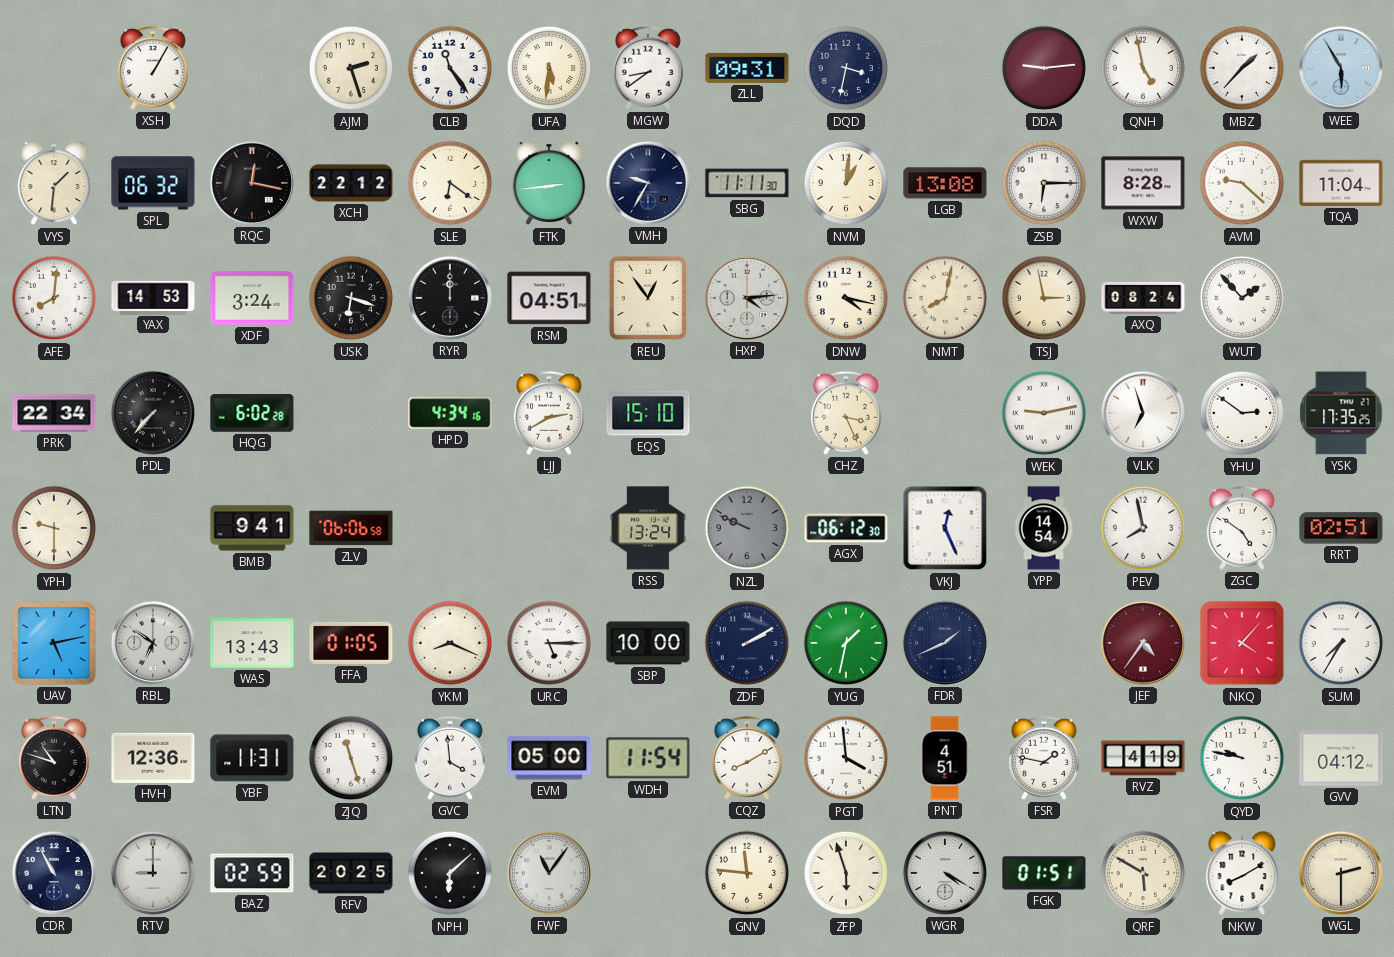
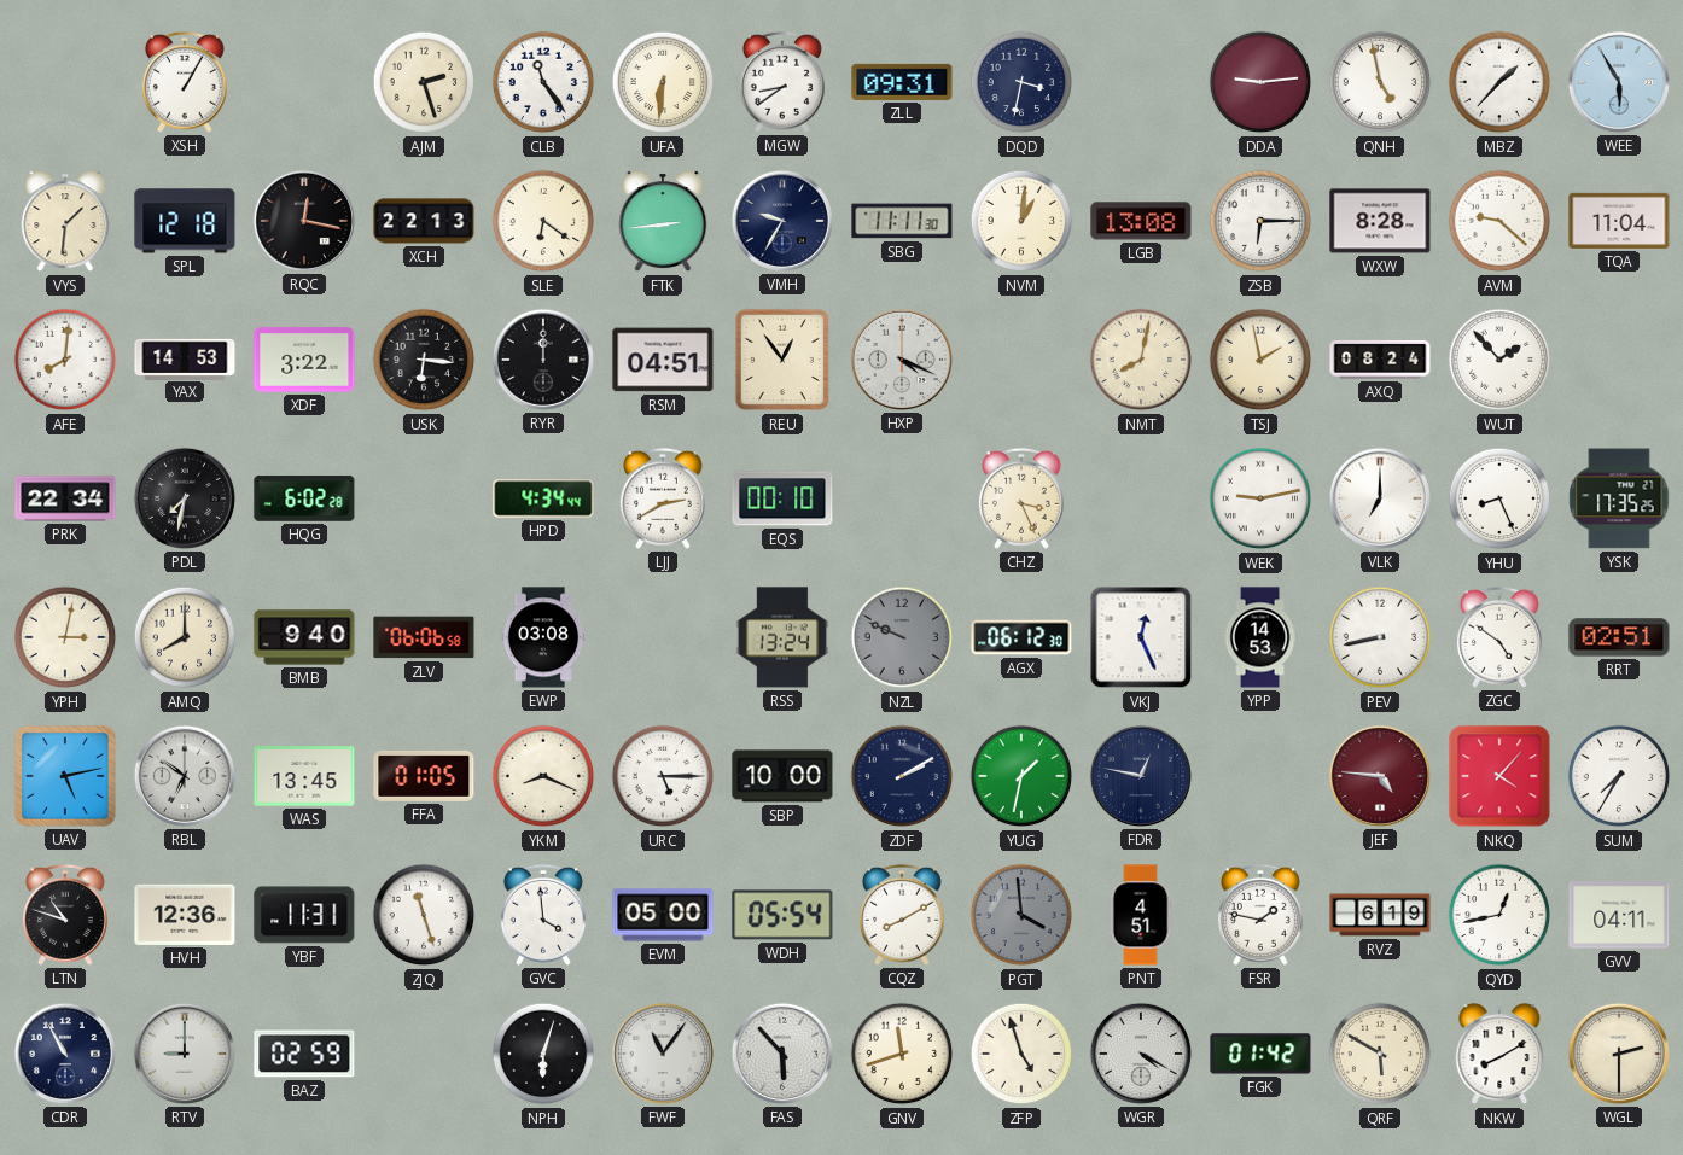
UFA: 5:31 -> 6:31
SPL: 06:32 -> 12:18
XCH: 22:12 -> 22:13
XDF: 3:24 -> 3:22
USK: 6:18 -> 6:16
HXP: 4:14 -> 4:19
DNW: 4:17 -> none
TSJ: 2:58 -> 1:58
PDL: 7:37 -> 7:32
HPD: 4:34:16 -> 4:34:44
EQS: 15:10 -> 00:10
VLK: 6:57 -> 7:00
YHU: 2:51 -> 8:26
YPH: 9:30 -> 3:02
AMQ: none -> 8:00
BMB: 9:41 -> 9:40
EWP: none -> 03:08
YPP: 14:54 -> 14:53
PEV: 7:58 -> 8:43
WAS: 13:43 -> 13:45
FDR: 1:41 -> 12:47
JEF: 4:36 -> 4:46
WDH: 11:54 -> 05:54
PGT dial: white -> grey
RVZ: 4:19 -> 6:19
QYD: 9:47 -> 12:43
GVV: 04:12 -> 04:11
RFV: 20:25 -> none
NPH: 6:08 -> 6:03
FAS: none -> 5:53
GNV: 11:46 -> 11:42
ZFP: 5:57 -> 4:57
FGK: 01:51 -> 01:42
